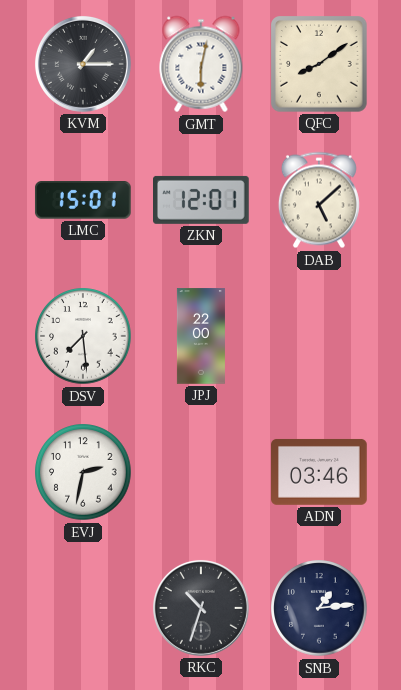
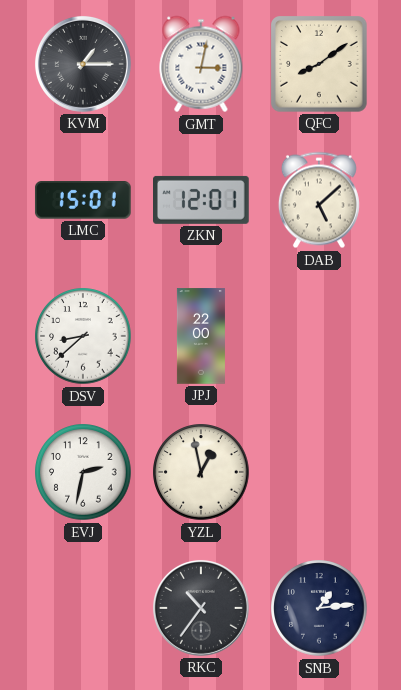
GMT: 6:02 -> 3:02
DSV: 7:29 -> 8:38
YZL: none -> 12:58
ADN: 03:46 -> none
RKC: 10:33 -> 10:36
